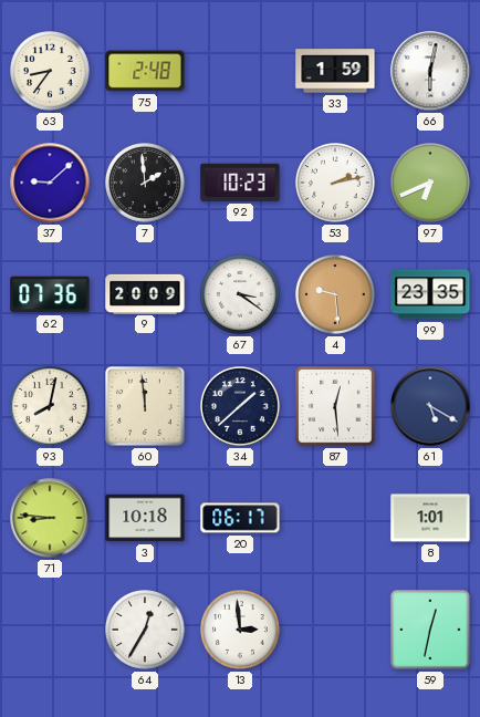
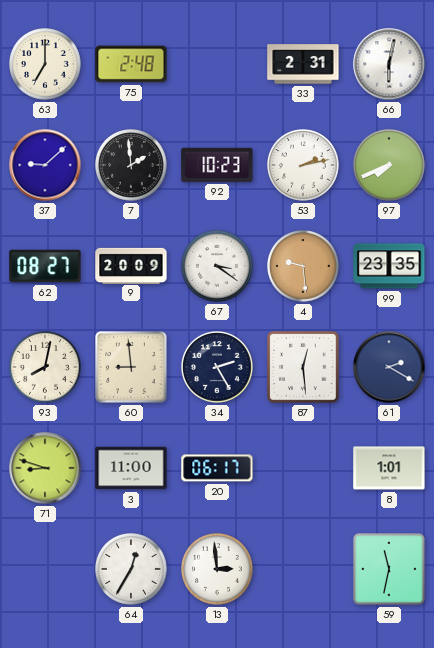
63: 8:36 -> 7:00
33: 1:59 -> 2:31
97: 6:41 -> 7:41
62: 07:36 -> 08:27
60: 11:59 -> 8:59
34: 1:38 -> 2:25
61: 5:20 -> 2:20
71: 8:46 -> 8:48
3: 10:18 -> 11:00
59: 12:32 -> 11:32
